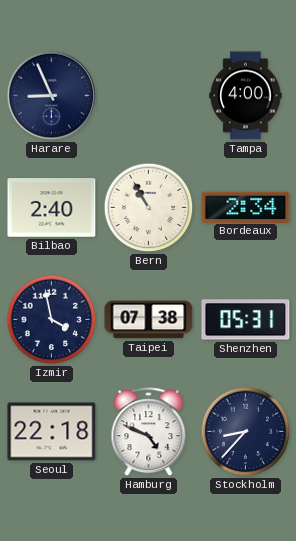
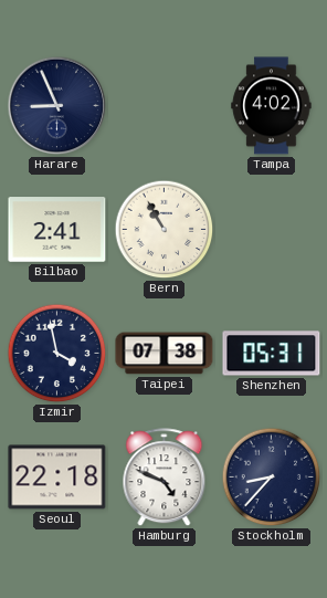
Tampa: 4:00 -> 4:02
Bilbao: 2:40 -> 2:41
Bordeaux: 2:34 -> none
